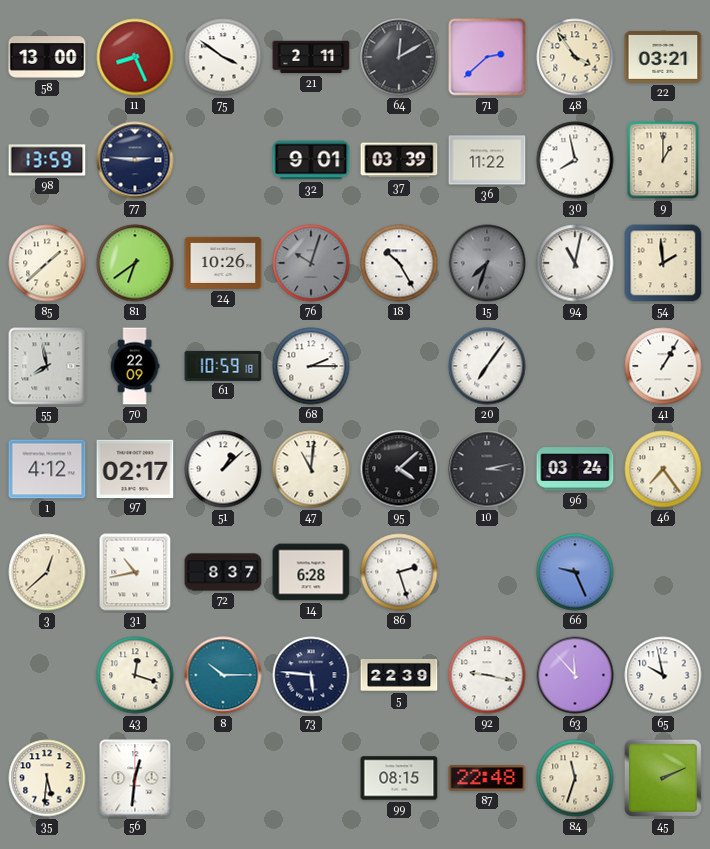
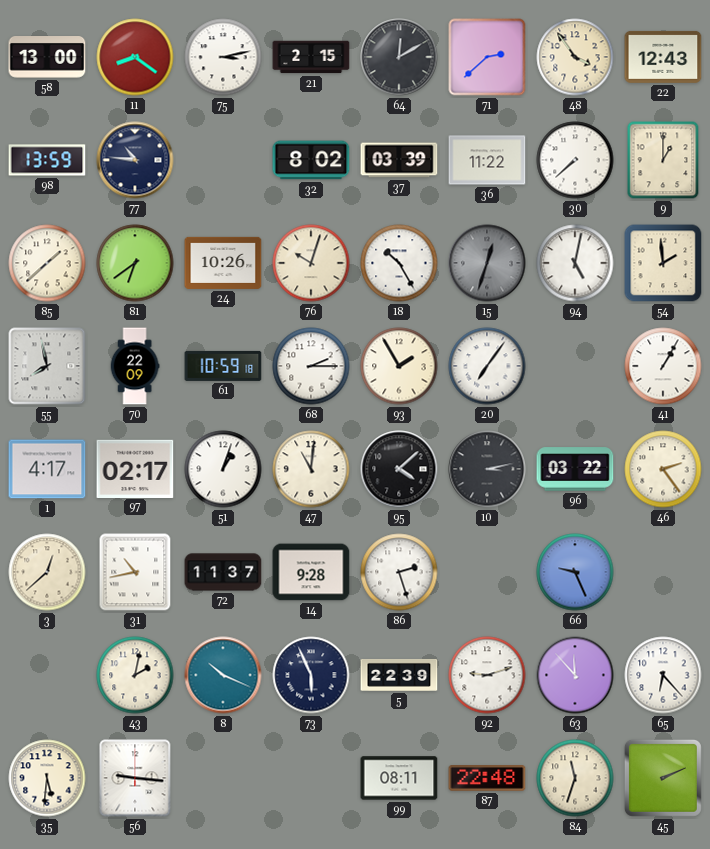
11: 8:26 -> 8:21
75: 3:51 -> 3:13
21: 2:11 -> 2:15
22: 03:21 -> 12:43
77: 2:46 -> 10:46
32: 9:01 -> 8:02
30: 7:58 -> 7:38
76 dial: grey -> cream
15: 7:33 -> 12:33
94: 11:02 -> 5:02
93: none -> 1:55
1: 4:12 -> 4:17
51: 1:08 -> 1:03
96: 03:24 -> 03:22
46: 7:24 -> 2:24
72: 8:37 -> 11:37
14: 6:28 -> 9:28
43: 12:18 -> 2:02
8: 10:15 -> 10:19
73: 5:46 -> 5:56
92: 9:17 -> 9:12
65: 9:58 -> 6:23
56: 12:31 -> 9:16
99: 08:15 -> 08:11
